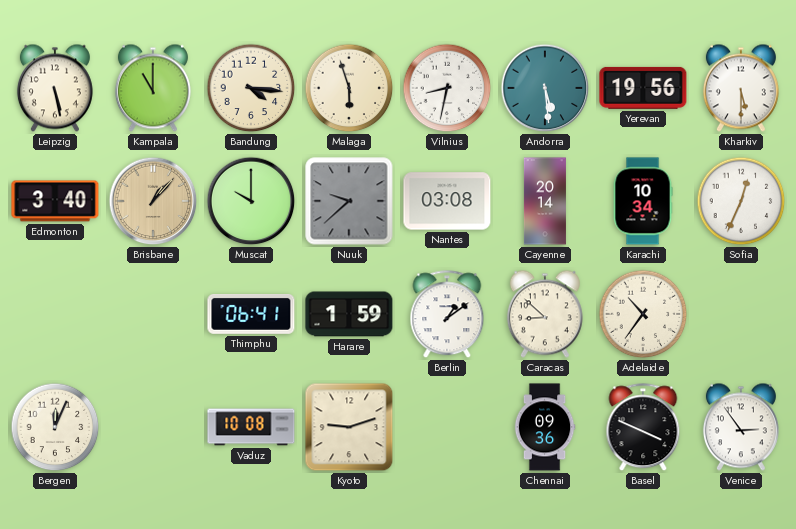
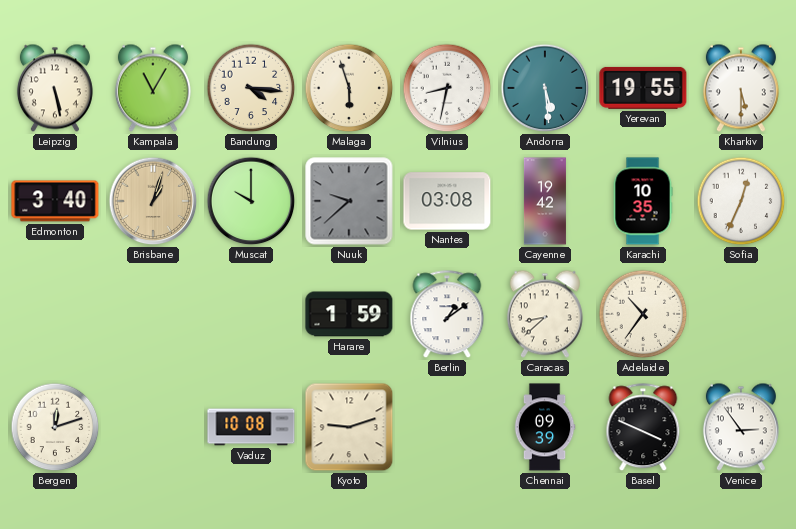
Kampala: 11:00 -> 11:05
Yerevan: 19:56 -> 19:55
Brisbane: 1:07 -> 1:03
Cayenne: 20:14 -> 19:42
Karachi: 10:34 -> 10:35
Thimphu: 06:41 -> none
Caracas: 8:52 -> 8:38
Bergen: 12:04 -> 12:12
Chennai: 09:36 -> 09:39
